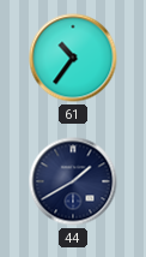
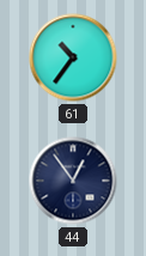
44: 1:40 -> 12:54
